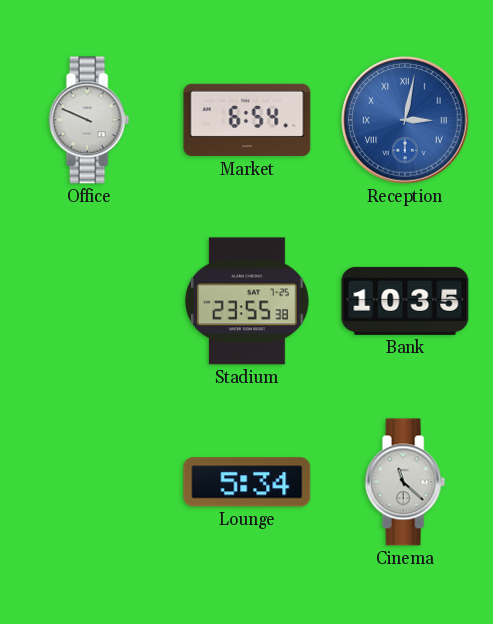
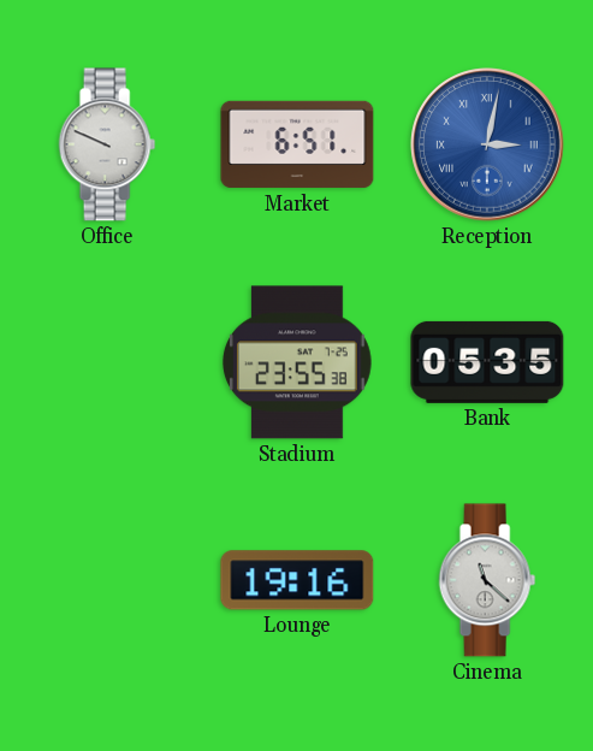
Market: 6:54 -> 6:51
Bank: 10:35 -> 05:35
Lounge: 5:34 -> 19:16
